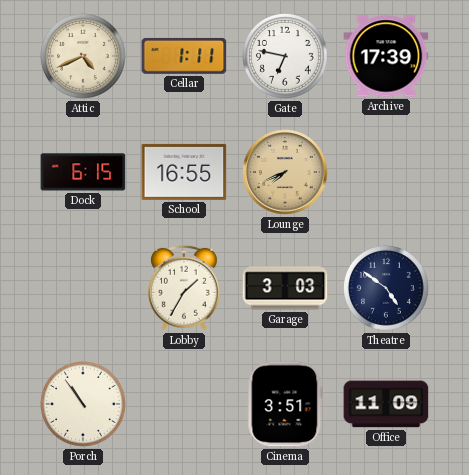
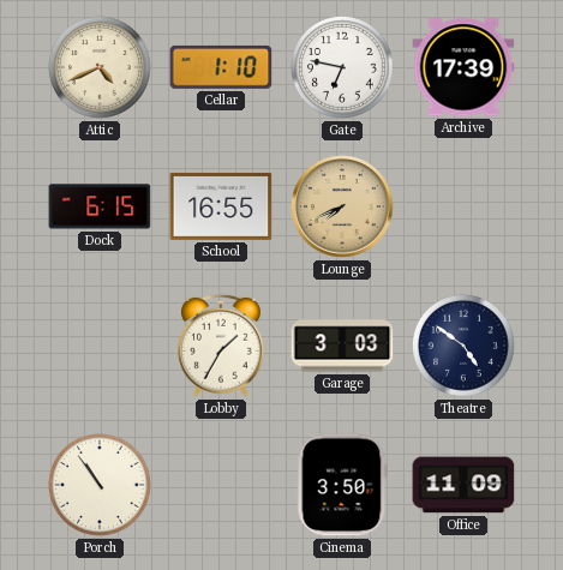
Cellar: 1:11 -> 1:10
Cinema: 3:51 -> 3:50
